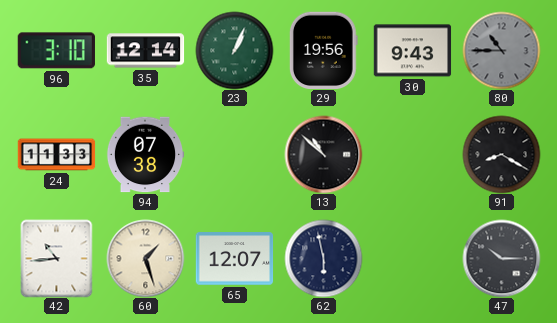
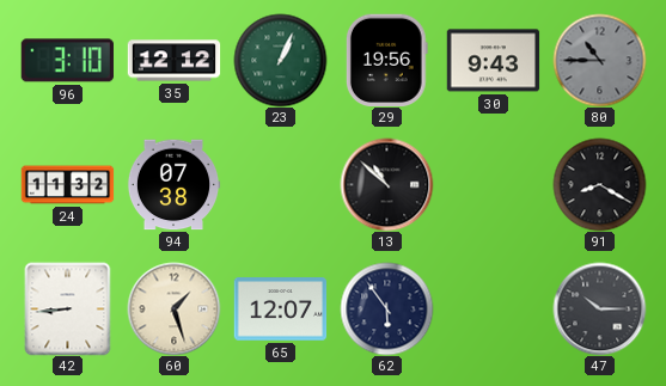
35: 12:14 -> 12:12
24: 11:33 -> 11:32
42: 10:44 -> 8:44
62: 5:58 -> 5:54
